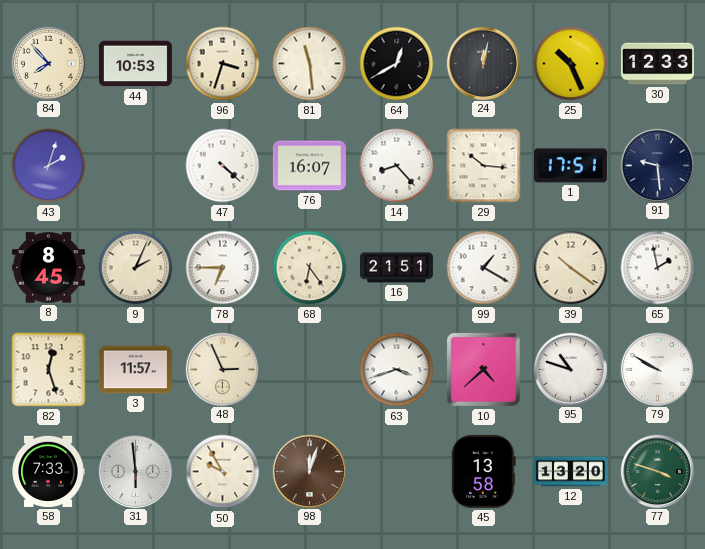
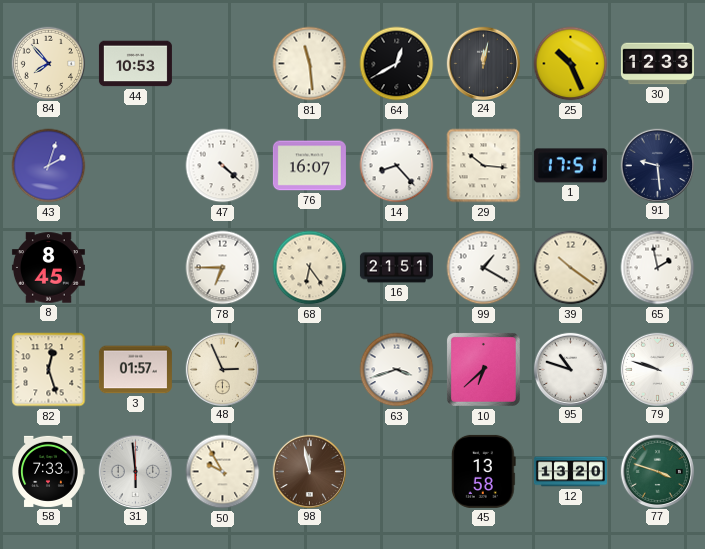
96: 3:33 -> none
9: 2:04 -> none
3: 11:57 -> 01:57
10: 4:38 -> 6:38
79: 9:50 -> 9:48
98: 12:03 -> 11:58
